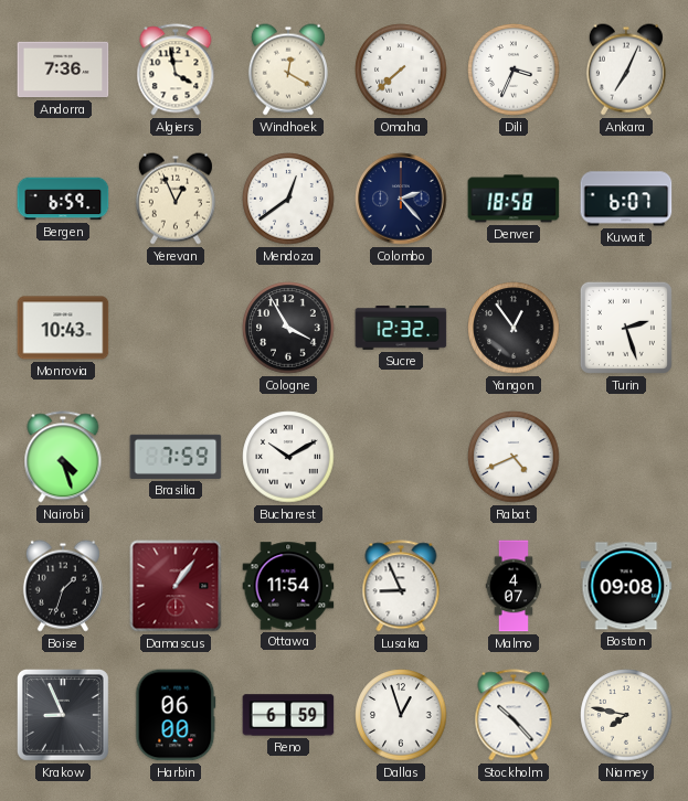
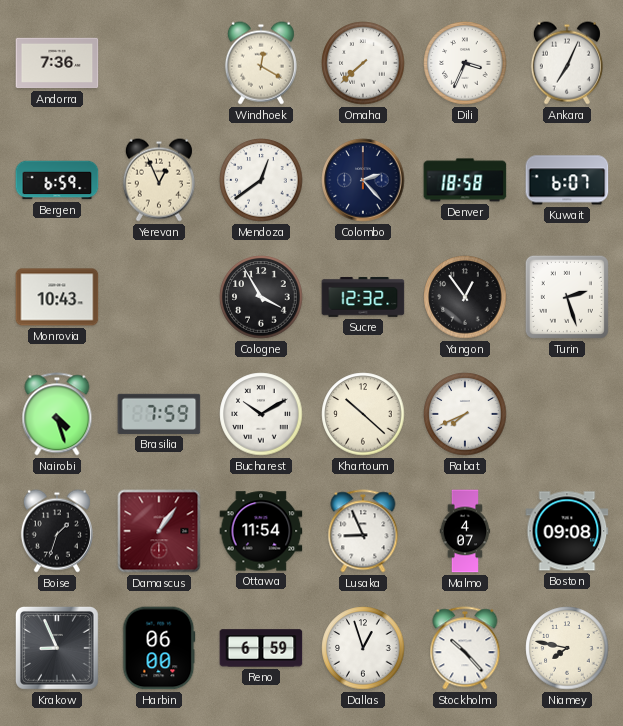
Algiers: 3:58 -> none
Khartoum: none -> 10:22
Rabat: 4:41 -> 7:41
